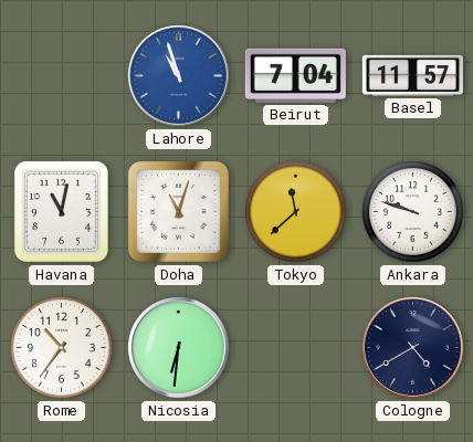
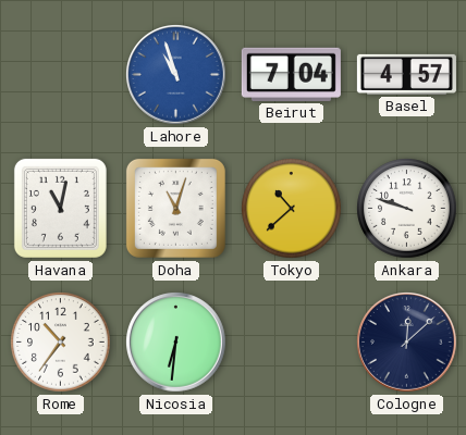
Basel: 11:57 -> 4:57
Tokyo: 11:38 -> 10:38
Cologne: 4:40 -> 12:08
